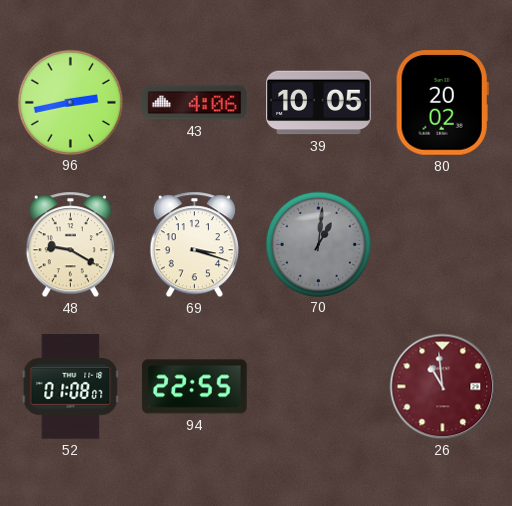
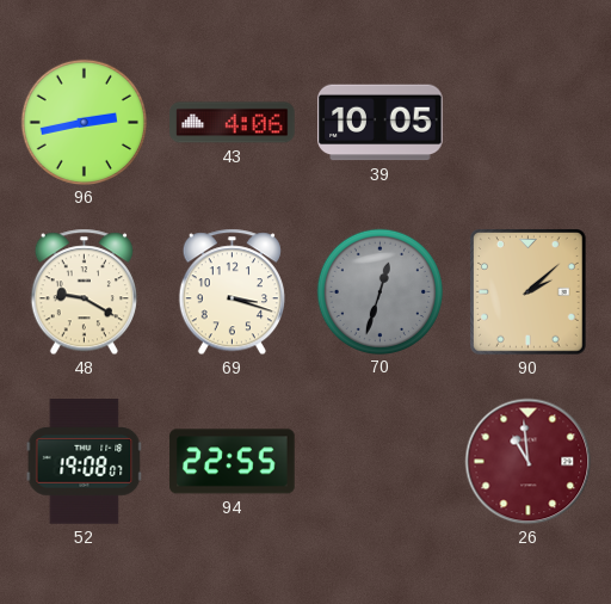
80: 20:02 -> none
70: 1:01 -> 12:33
90: none -> 2:08
52: 01:08 -> 19:08
